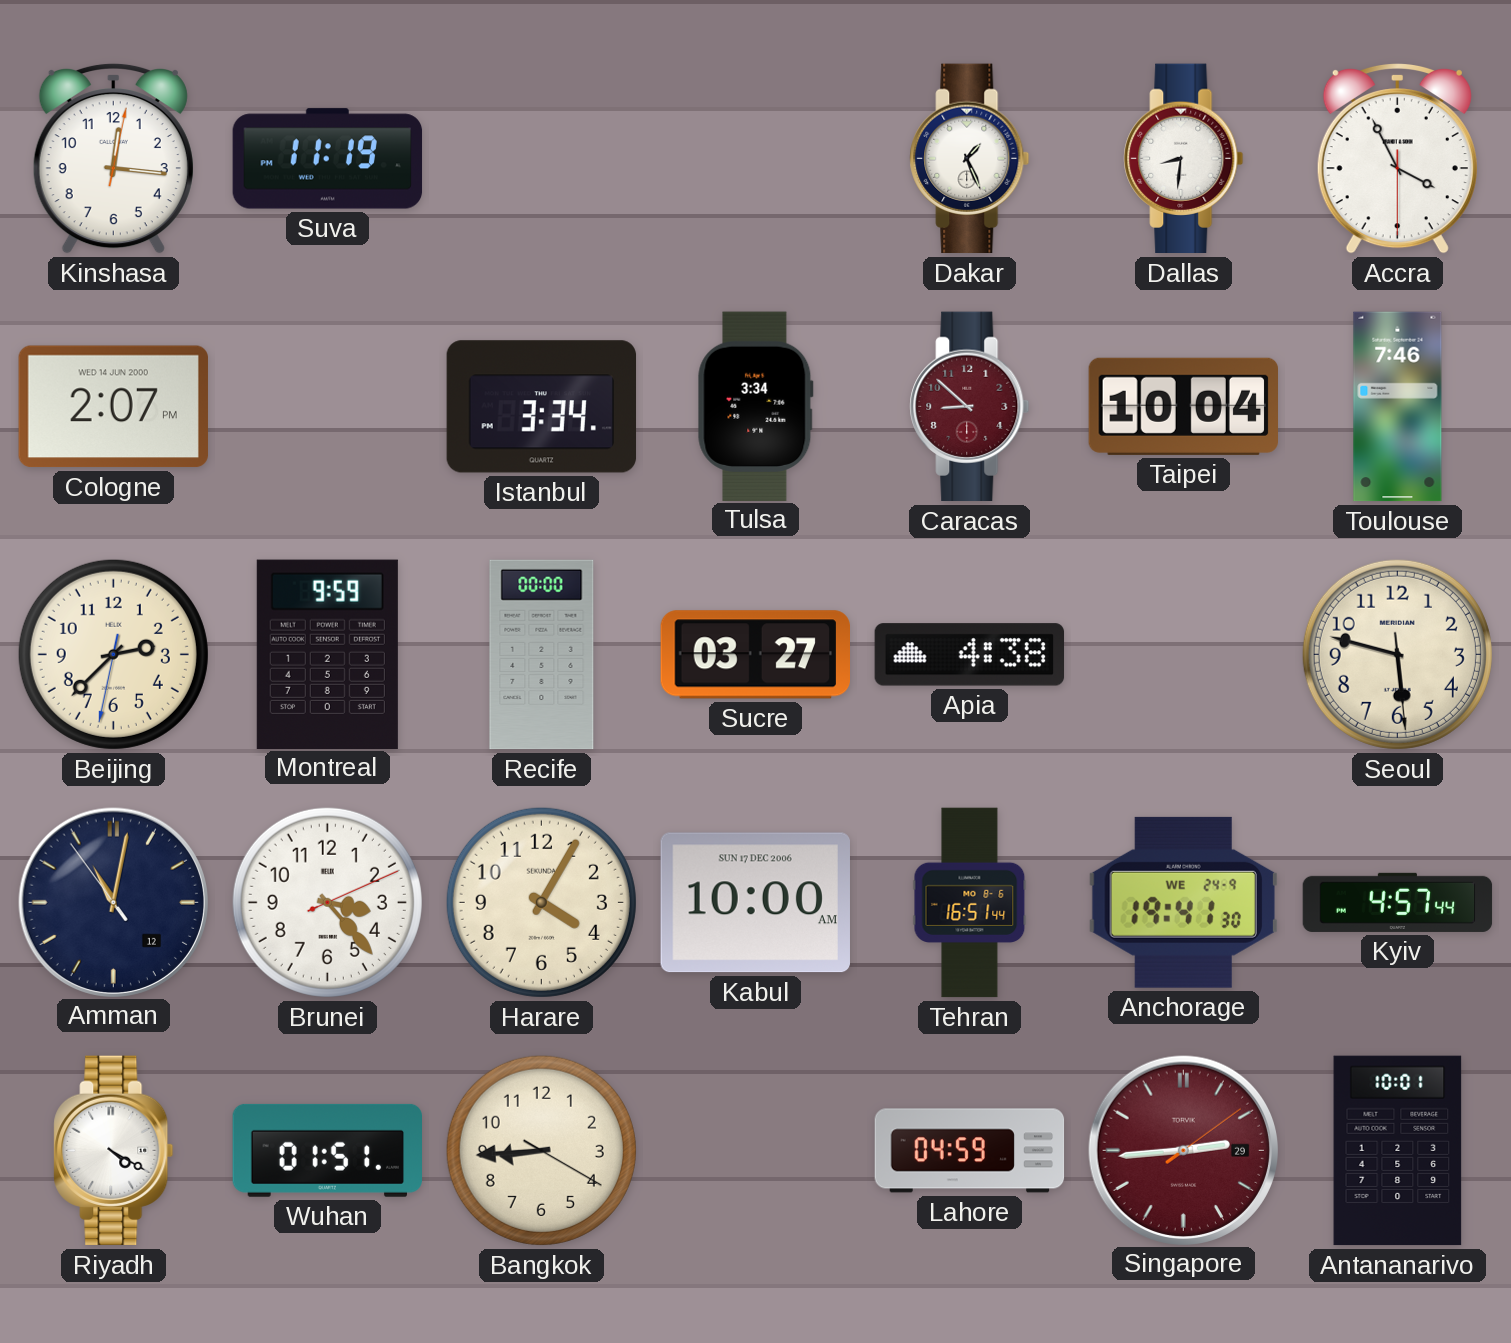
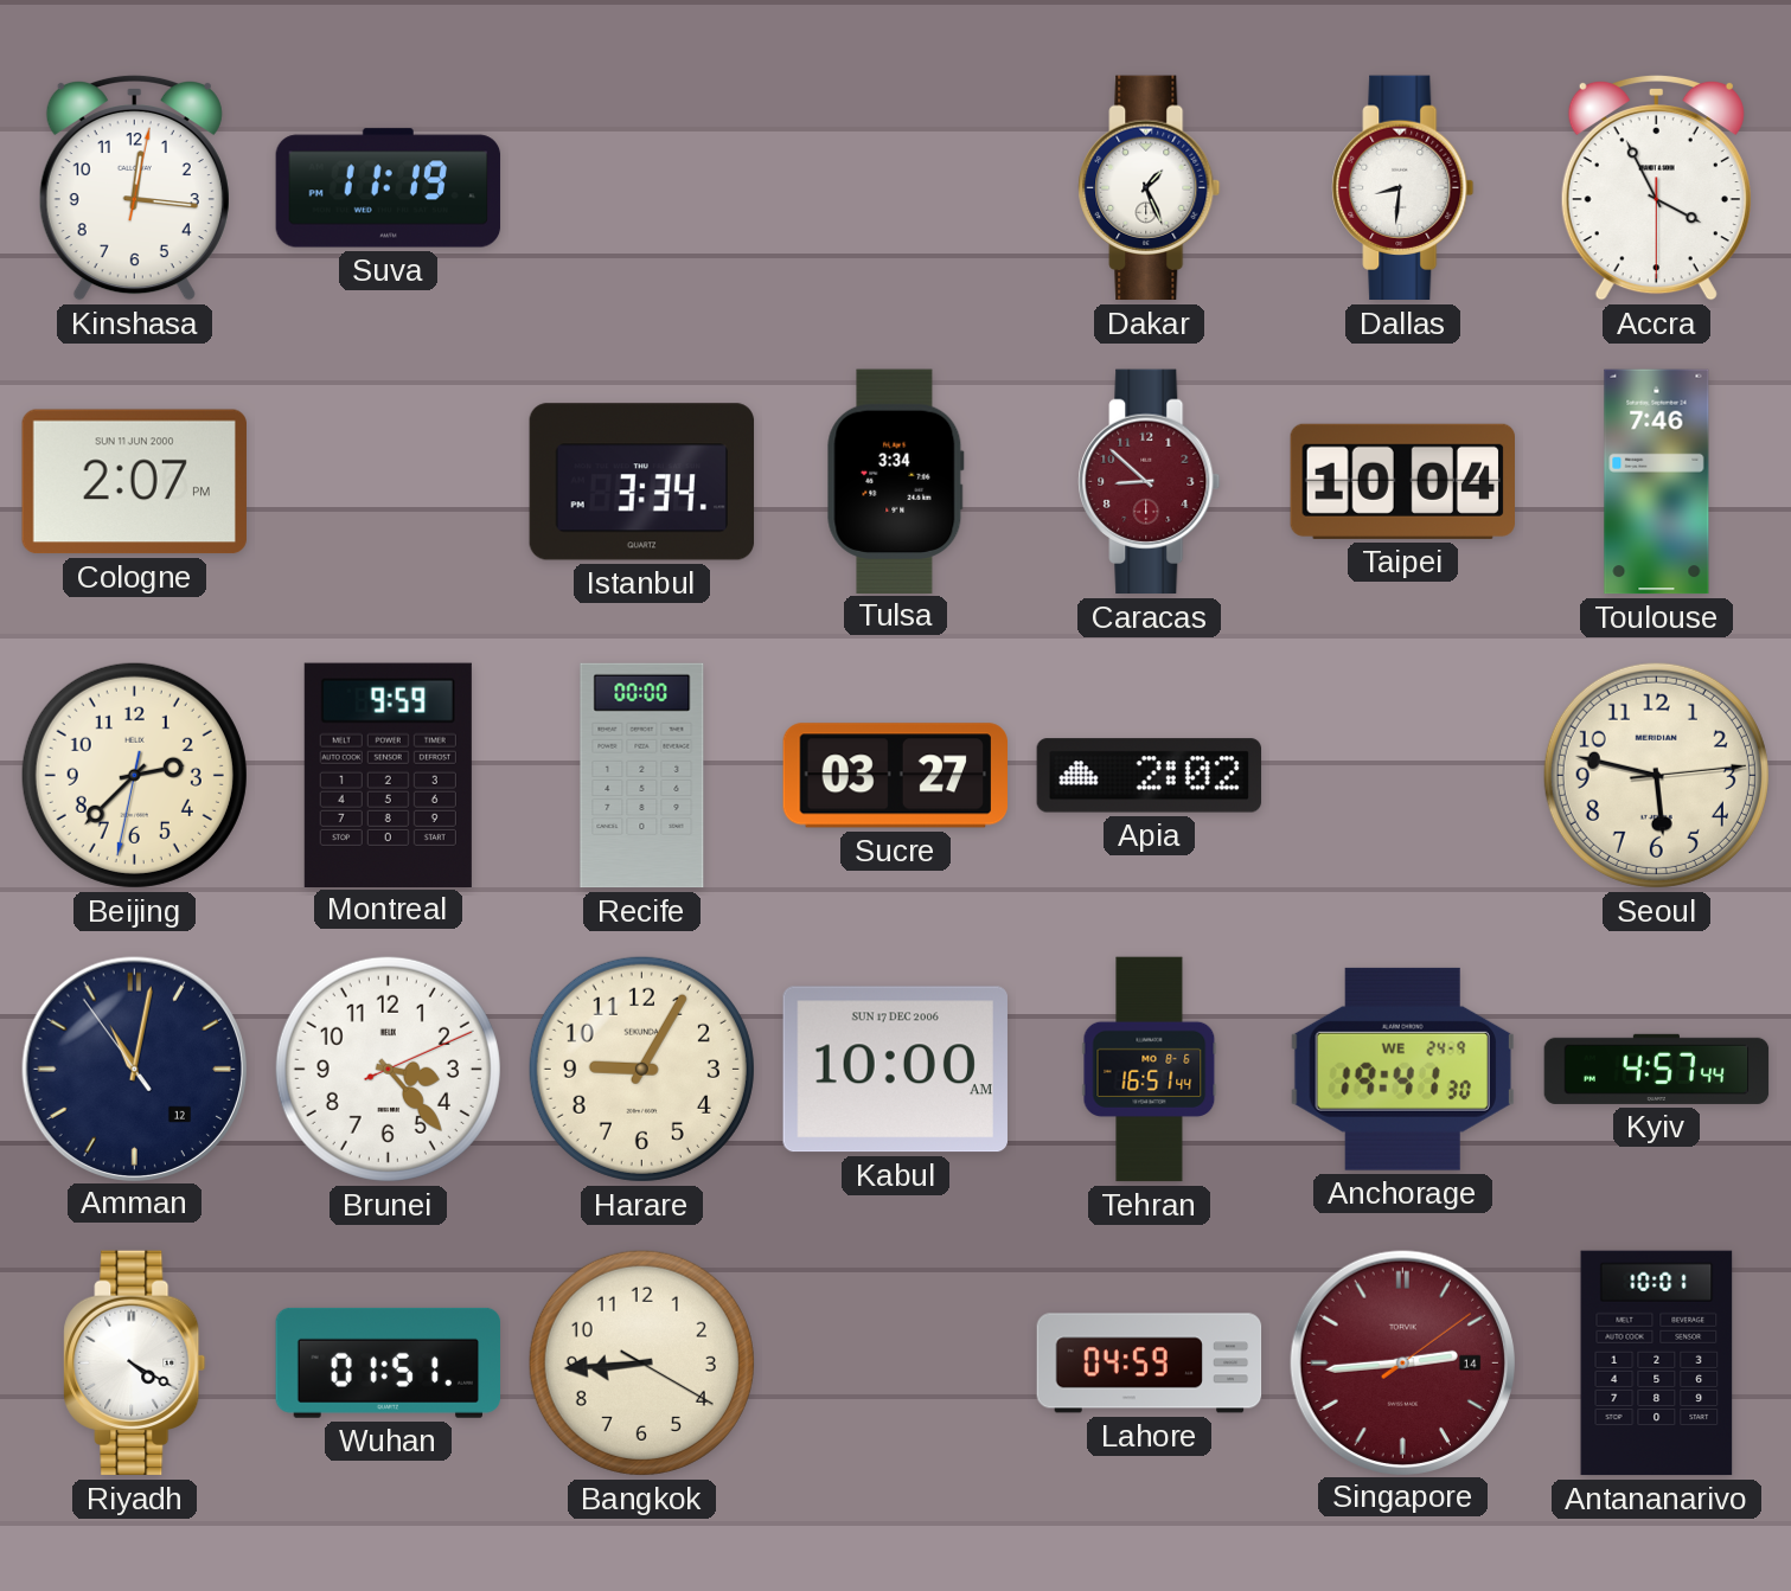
Cologne date: WED 14 JUN 2000 -> SUN 11 JUN 2000
Apia: 4:38 -> 2:02
Seoul: 5:47:29 -> 5:47:14
Harare: 4:05 -> 9:05
Singapore date: 29 -> 14
